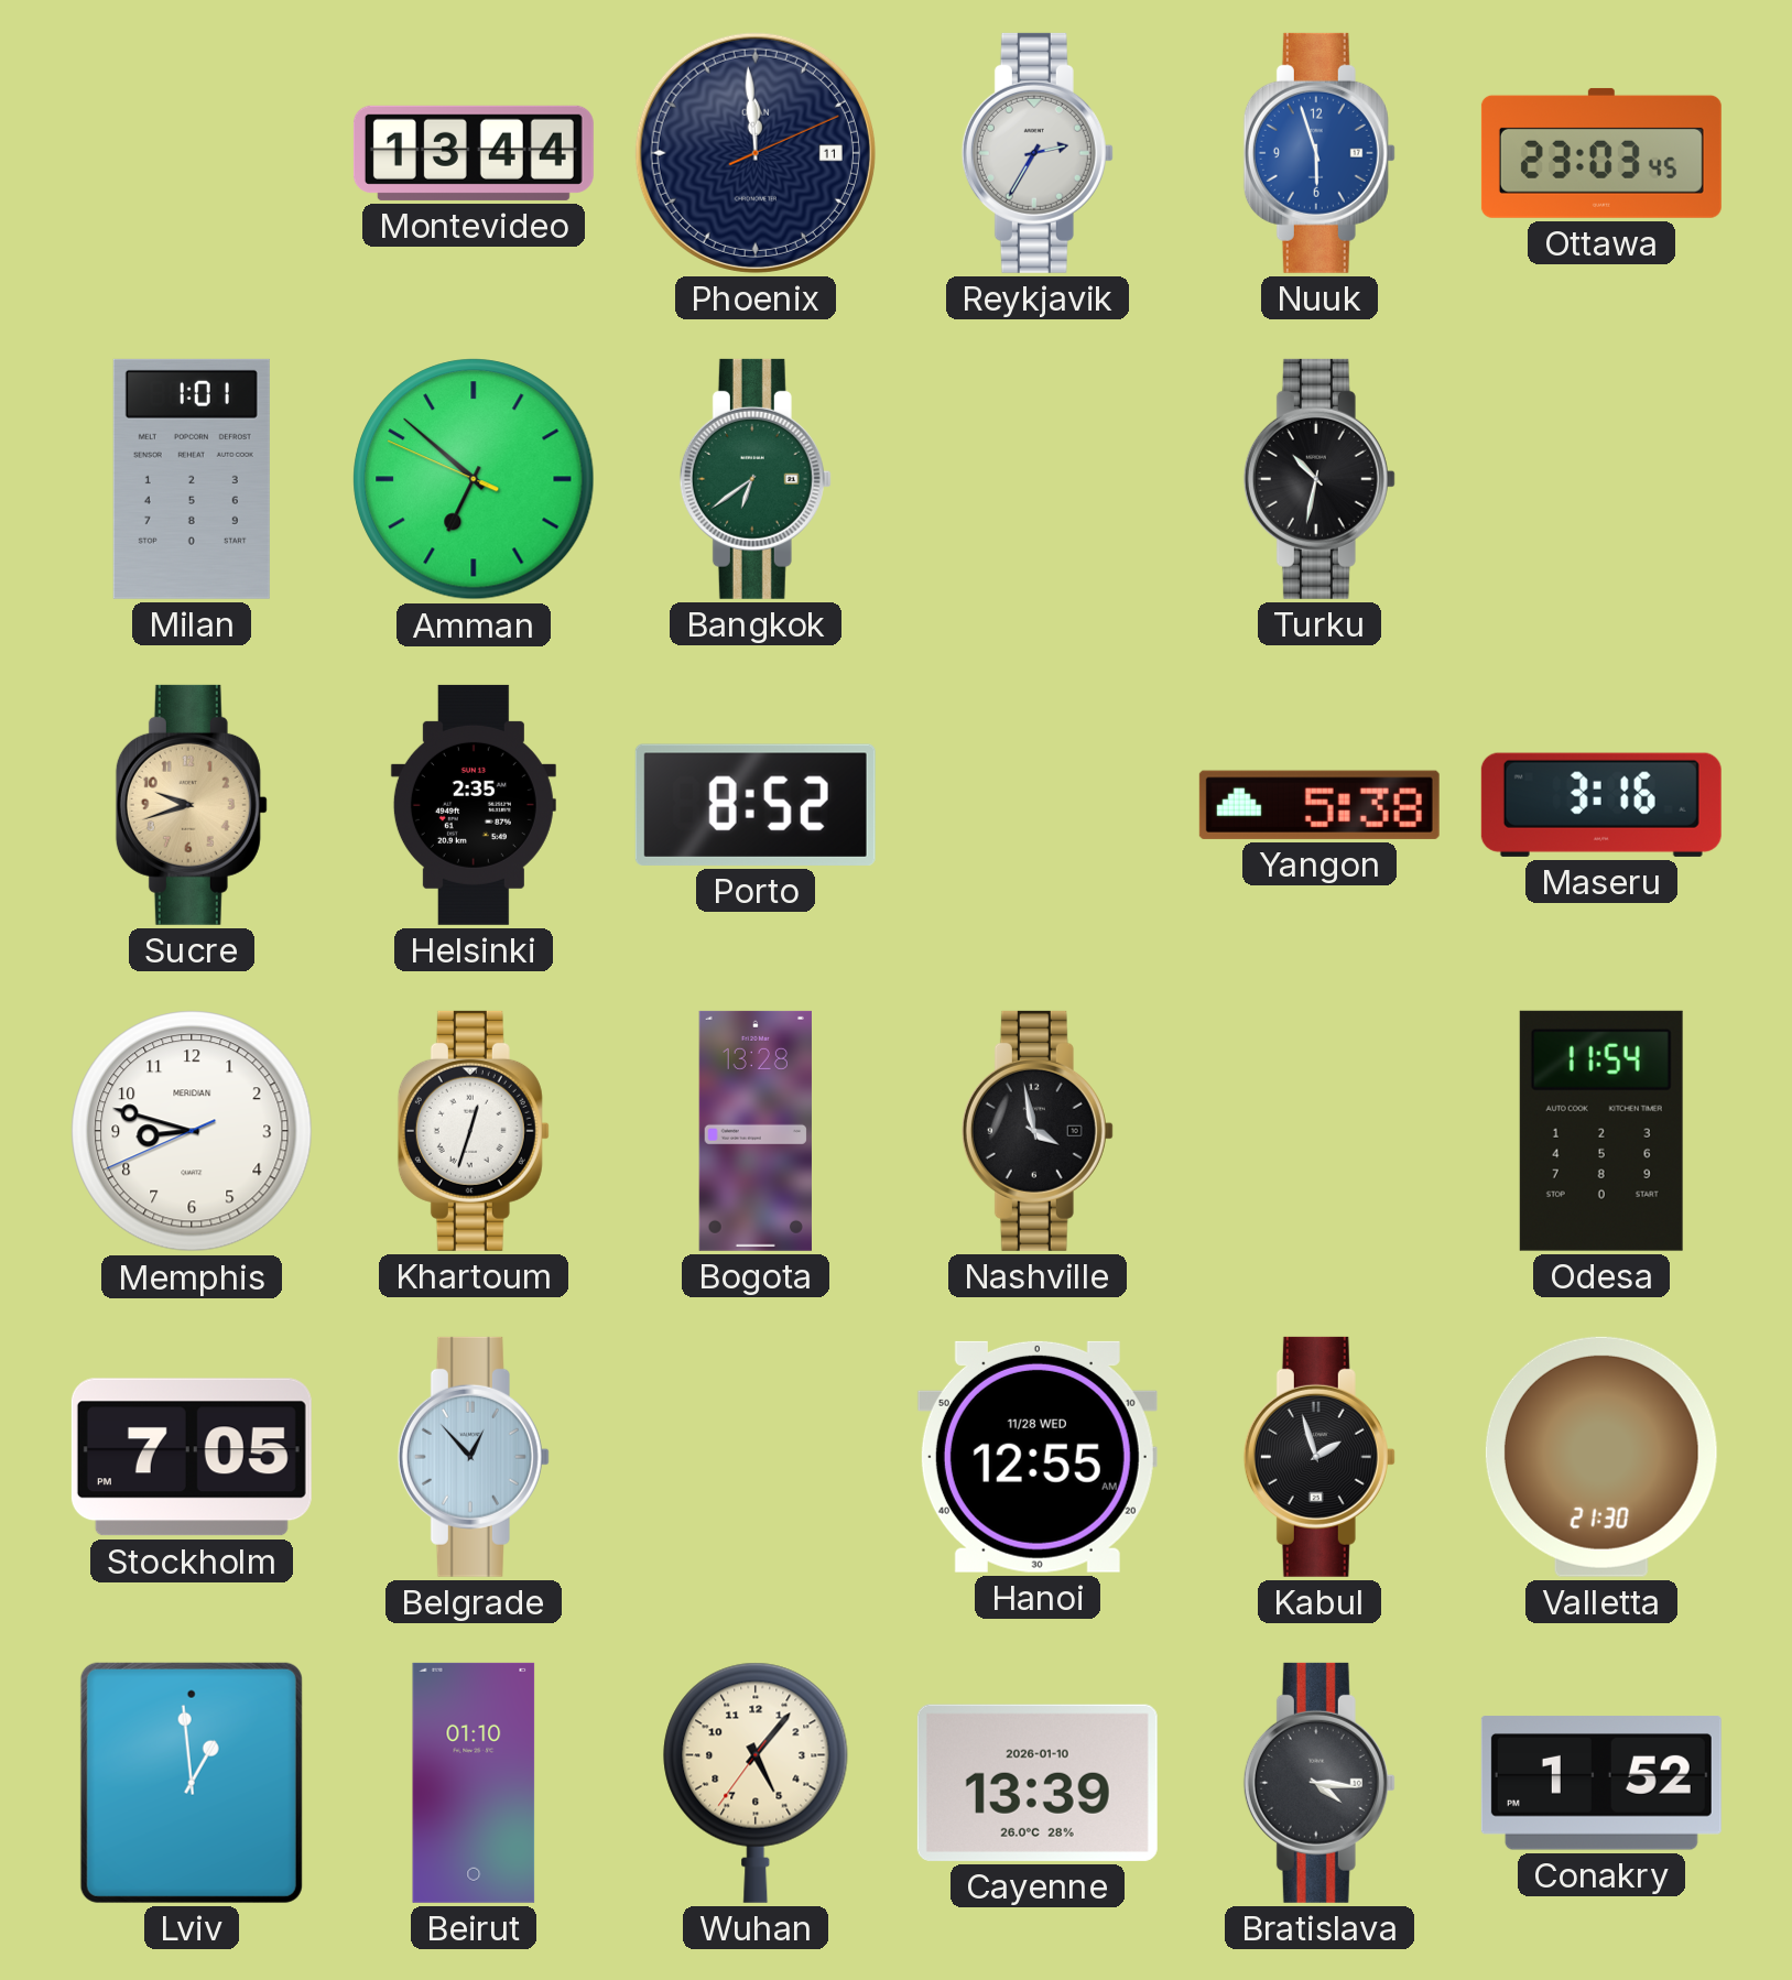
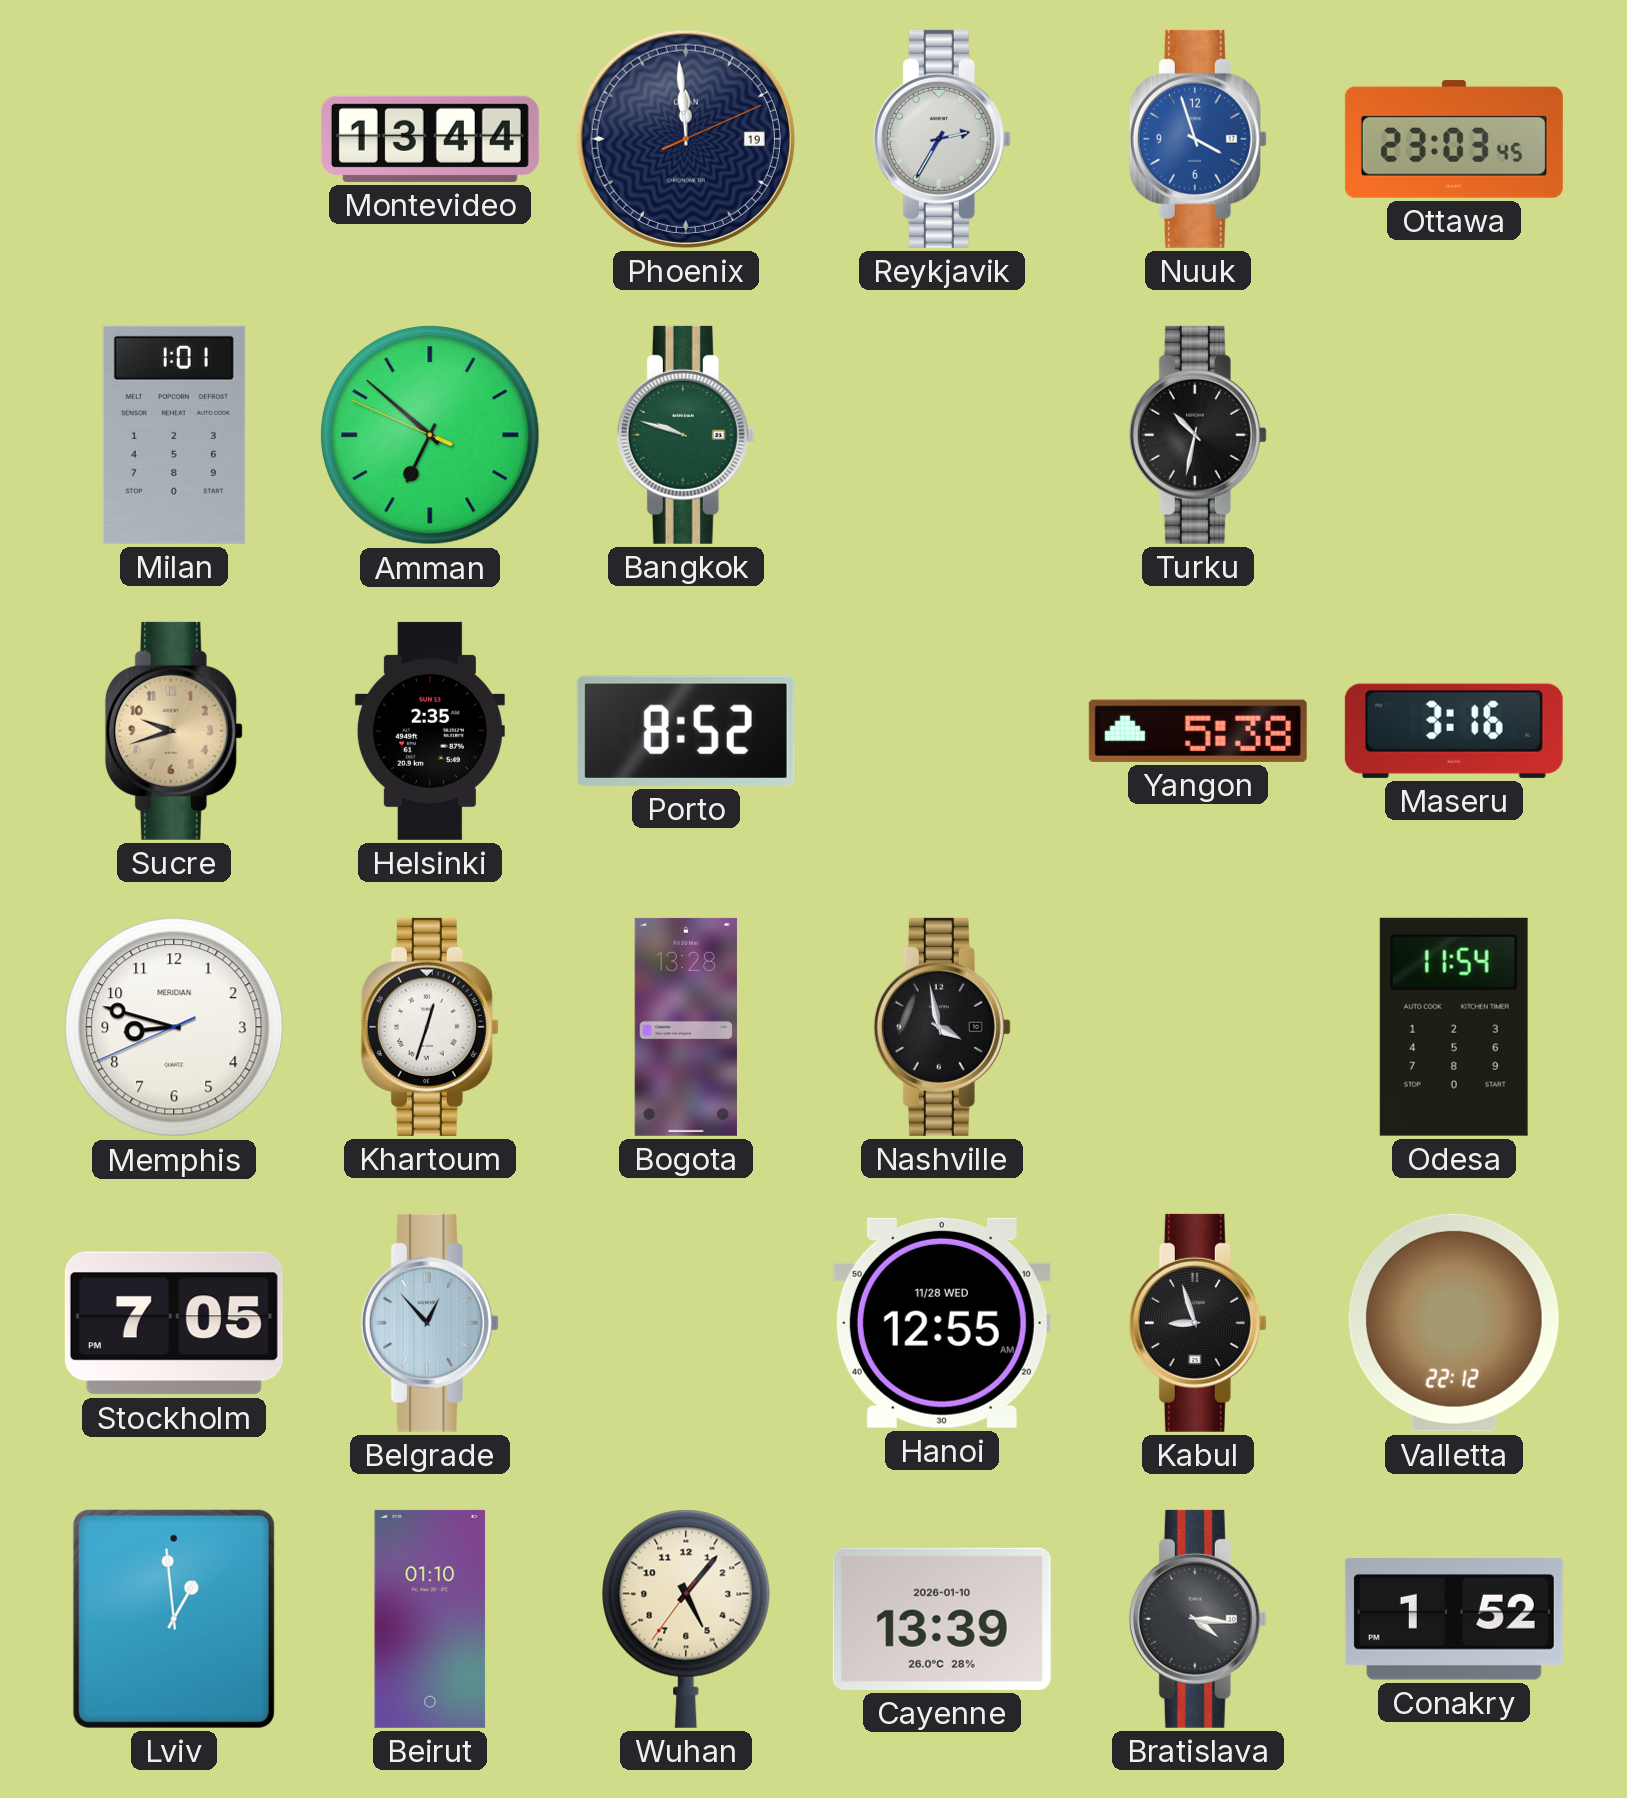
Phoenix date: 11 -> 19
Nuuk: 5:57 -> 3:57
Bangkok: 6:39 -> 9:48
Kabul: 1:57 -> 8:57
Valletta: 21:30 -> 22:12
